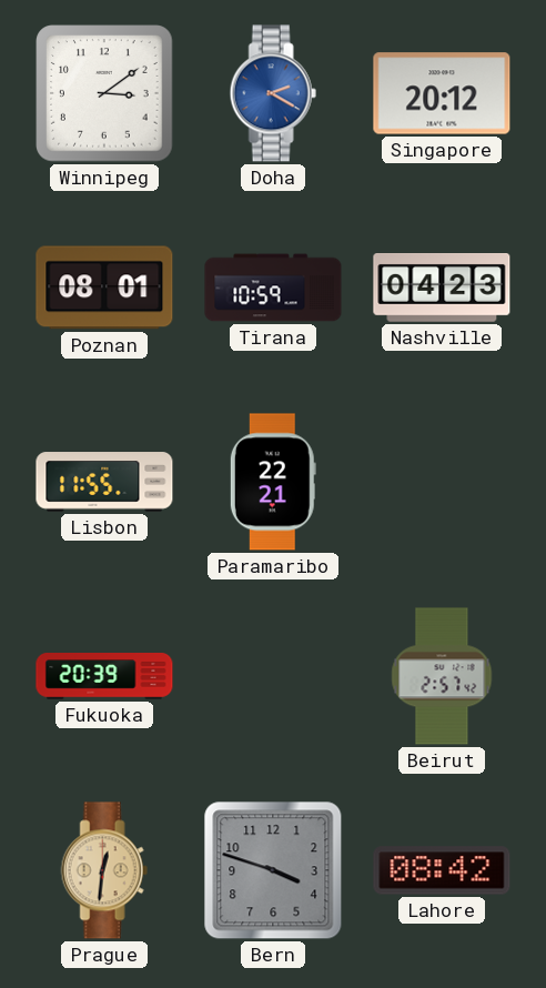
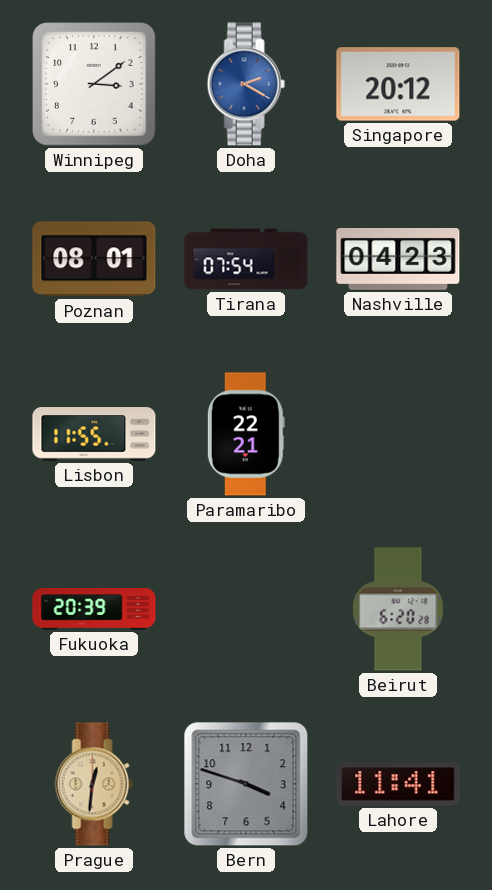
Tirana: 10:59 -> 07:54
Beirut: 2:57 -> 6:20
Lahore: 08:42 -> 11:41
